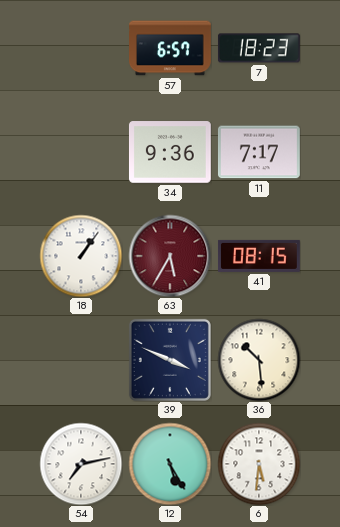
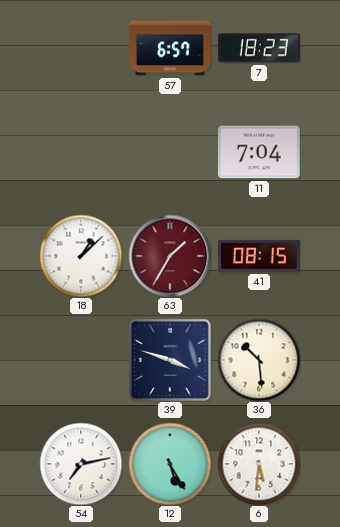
34: 9:36 -> none
11: 7:17 -> 7:04
18: 1:06 -> 1:08
63: 5:35 -> 1:35
39: 3:49 -> 3:48
